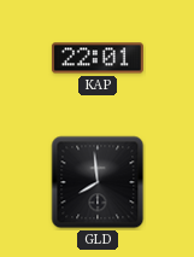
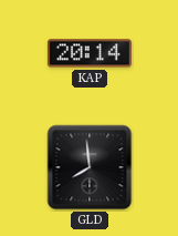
KAP: 22:01 -> 20:14
